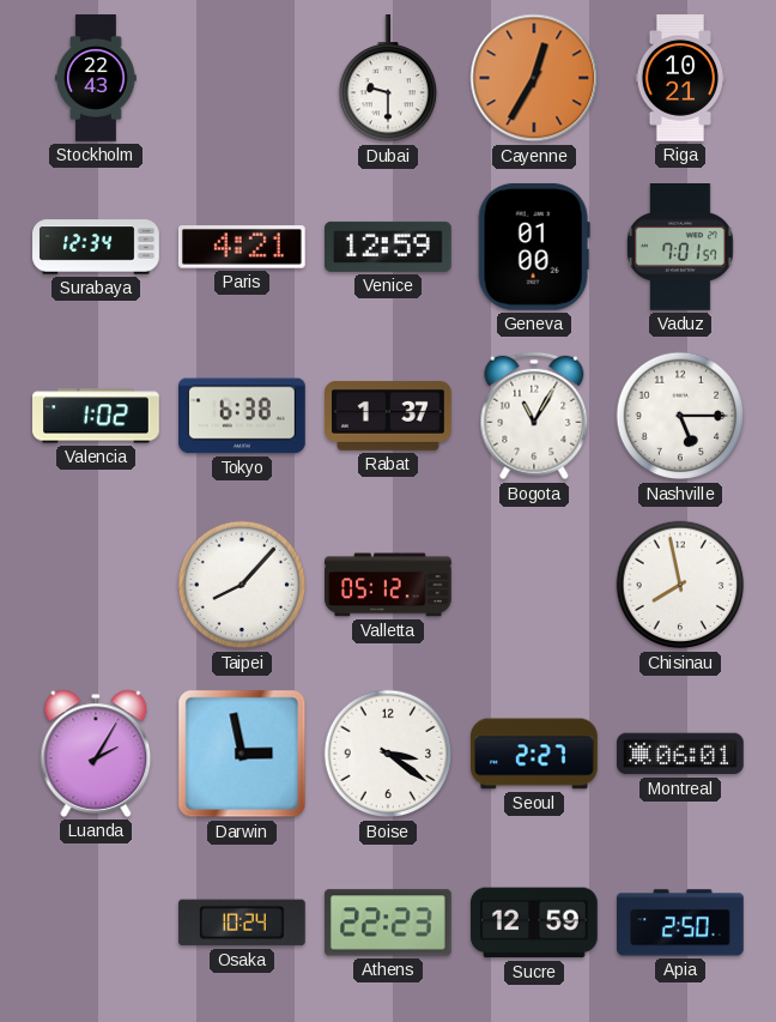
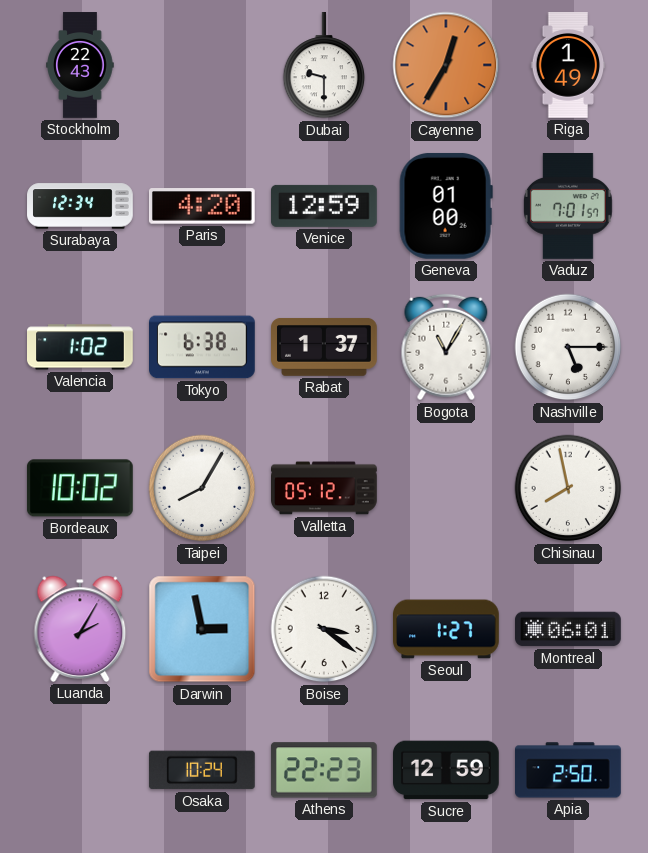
Riga: 10:21 -> 1:49
Paris: 4:21 -> 4:20
Bordeaux: none -> 10:02
Taipei: 8:07 -> 8:05
Seoul: 2:27 -> 1:27
